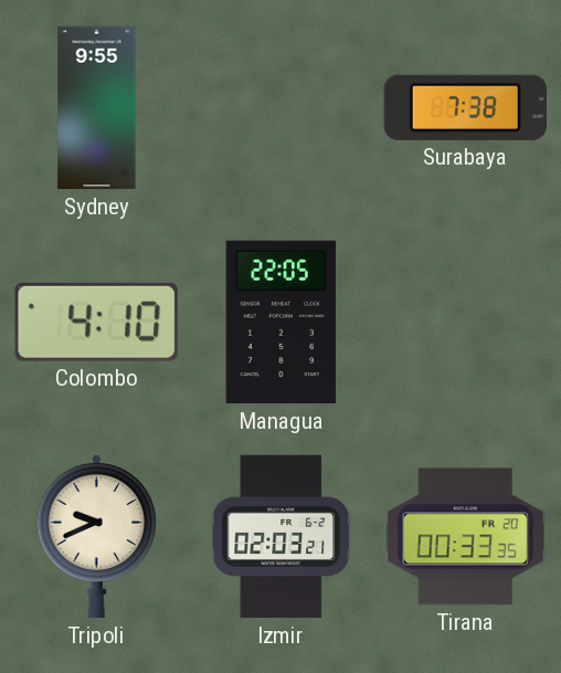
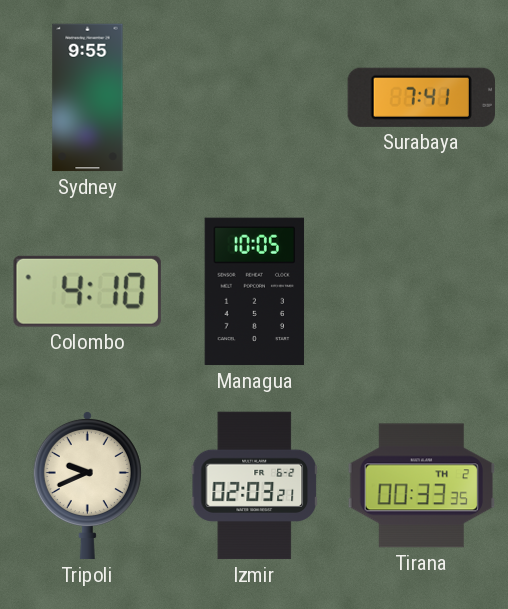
Surabaya: 7:38 -> 7:41
Managua: 22:05 -> 10:05
Tirana date: FR 20 -> TH 2
